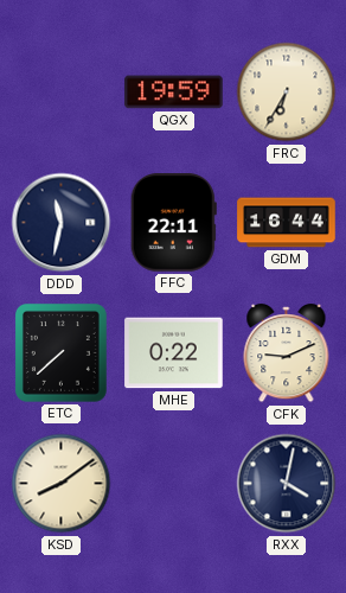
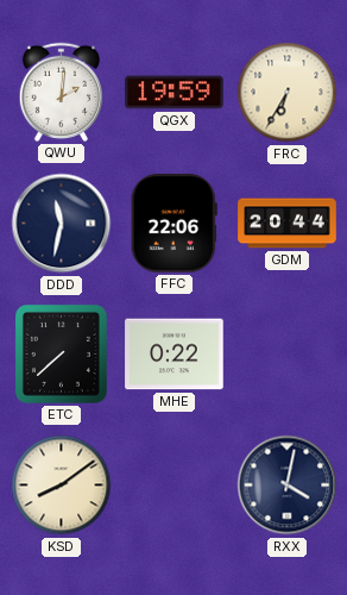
QWU: none -> 2:01
FFC: 22:11 -> 22:06
GDM: 16:44 -> 20:44
CFK: 9:11 -> none
